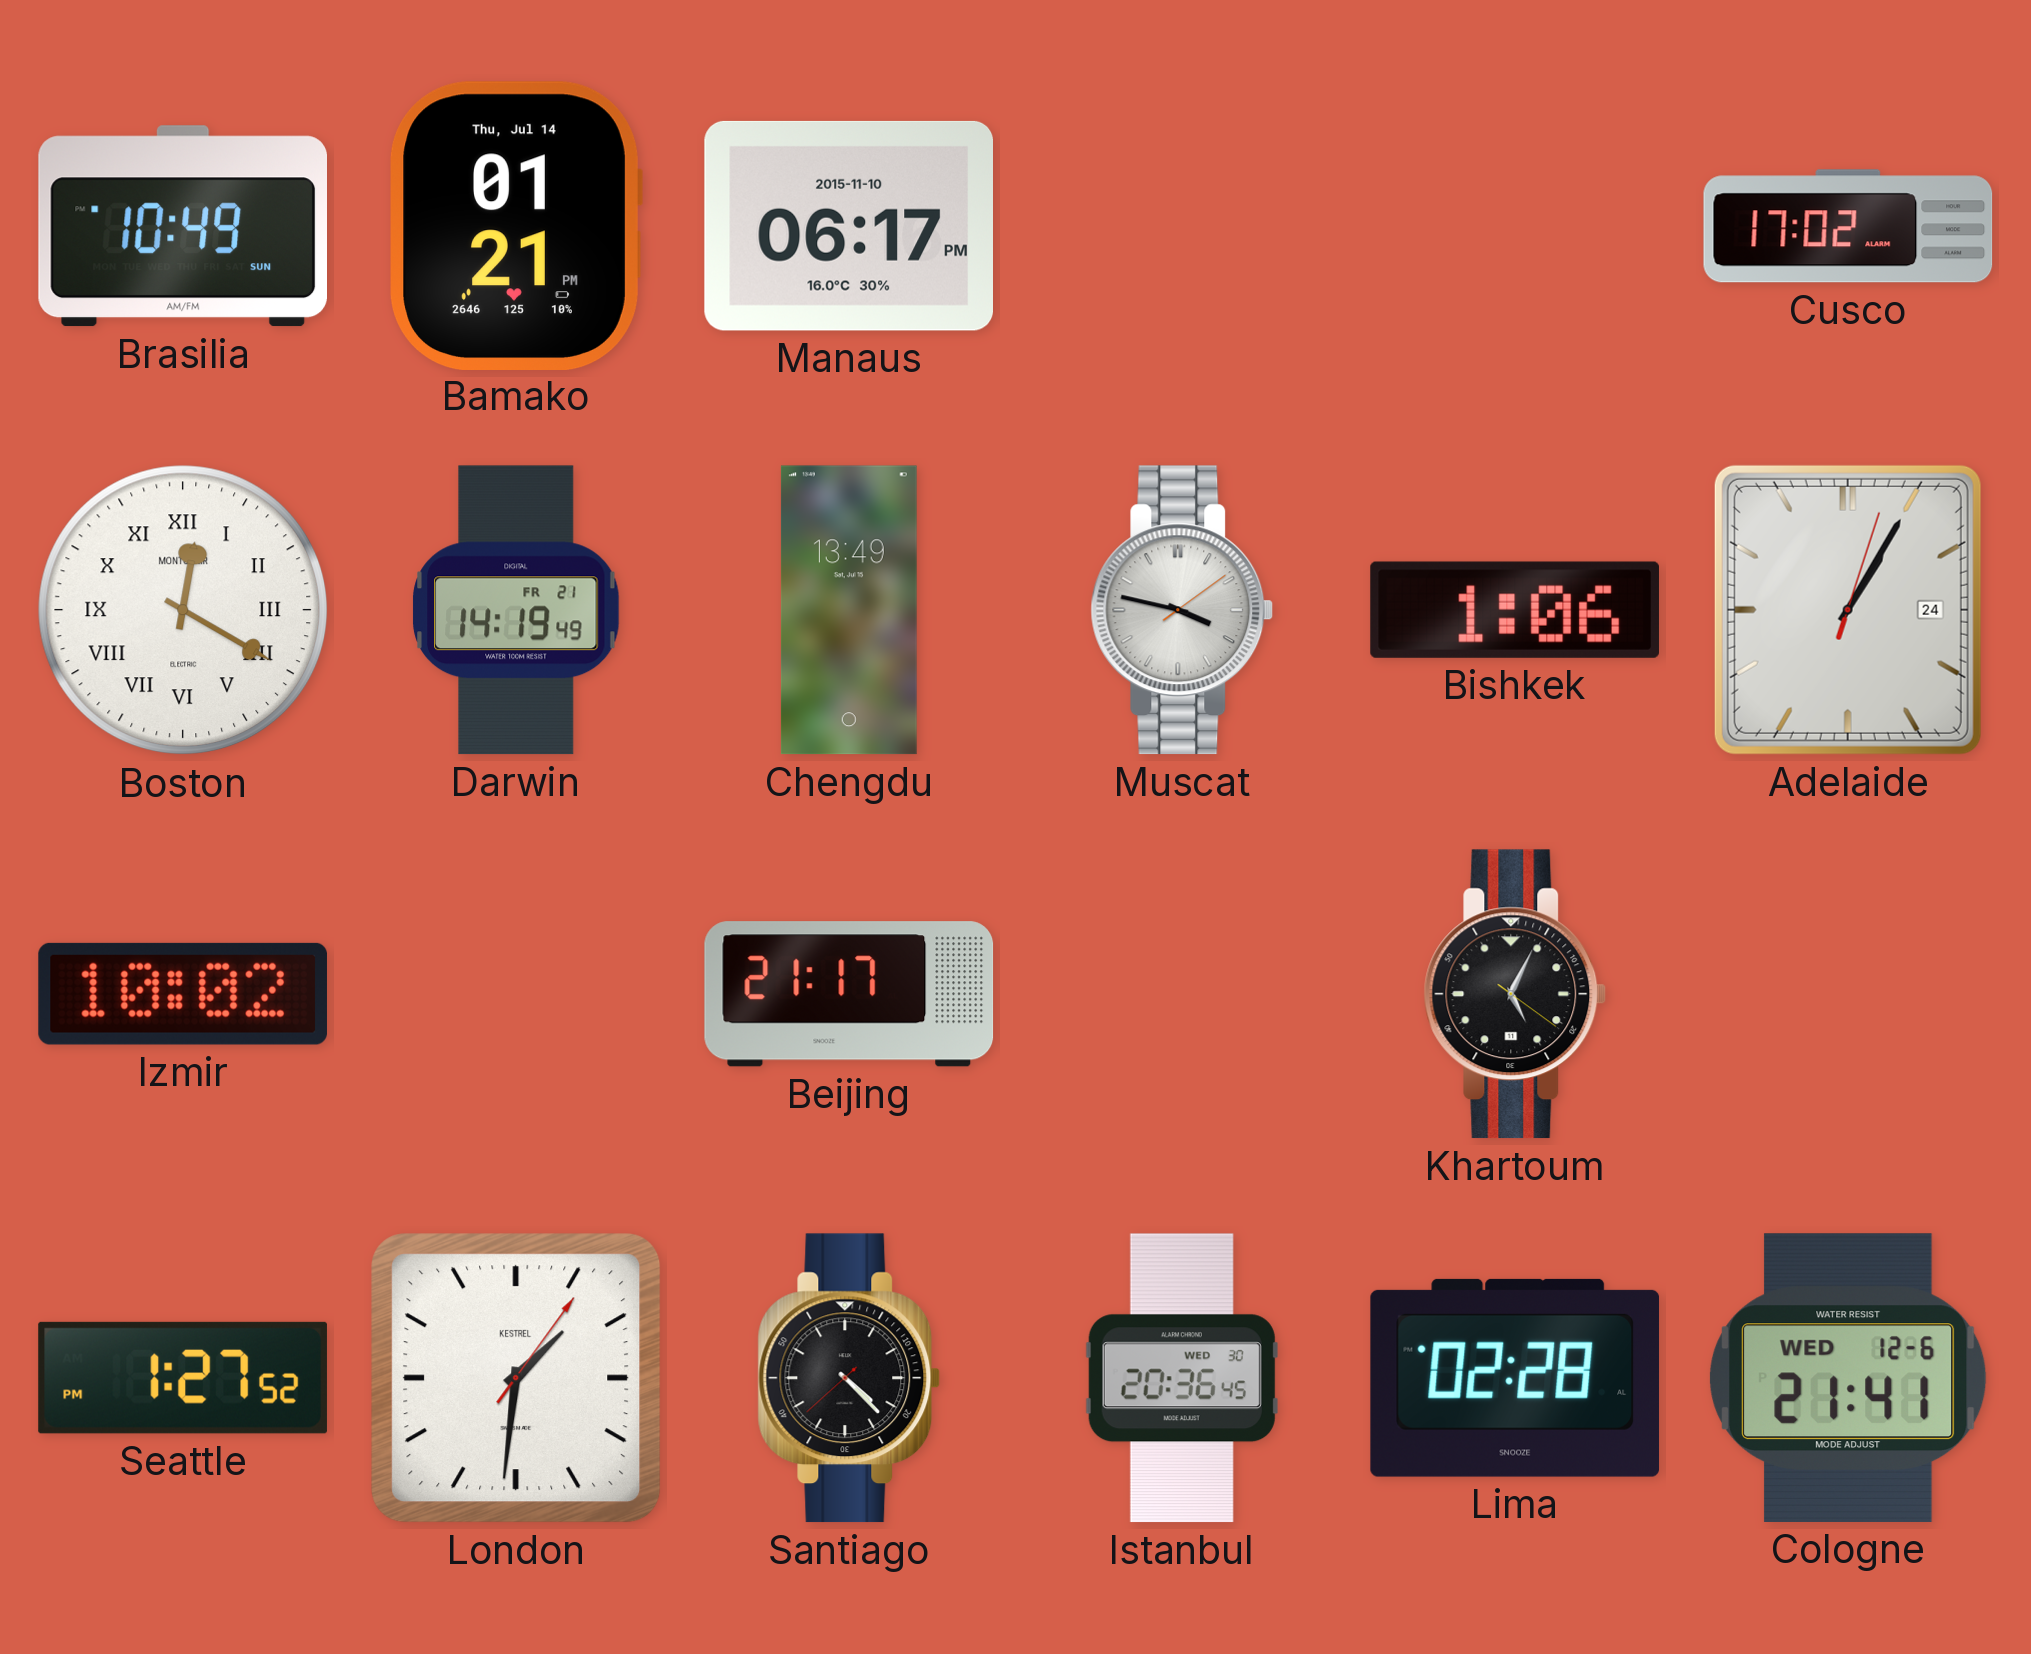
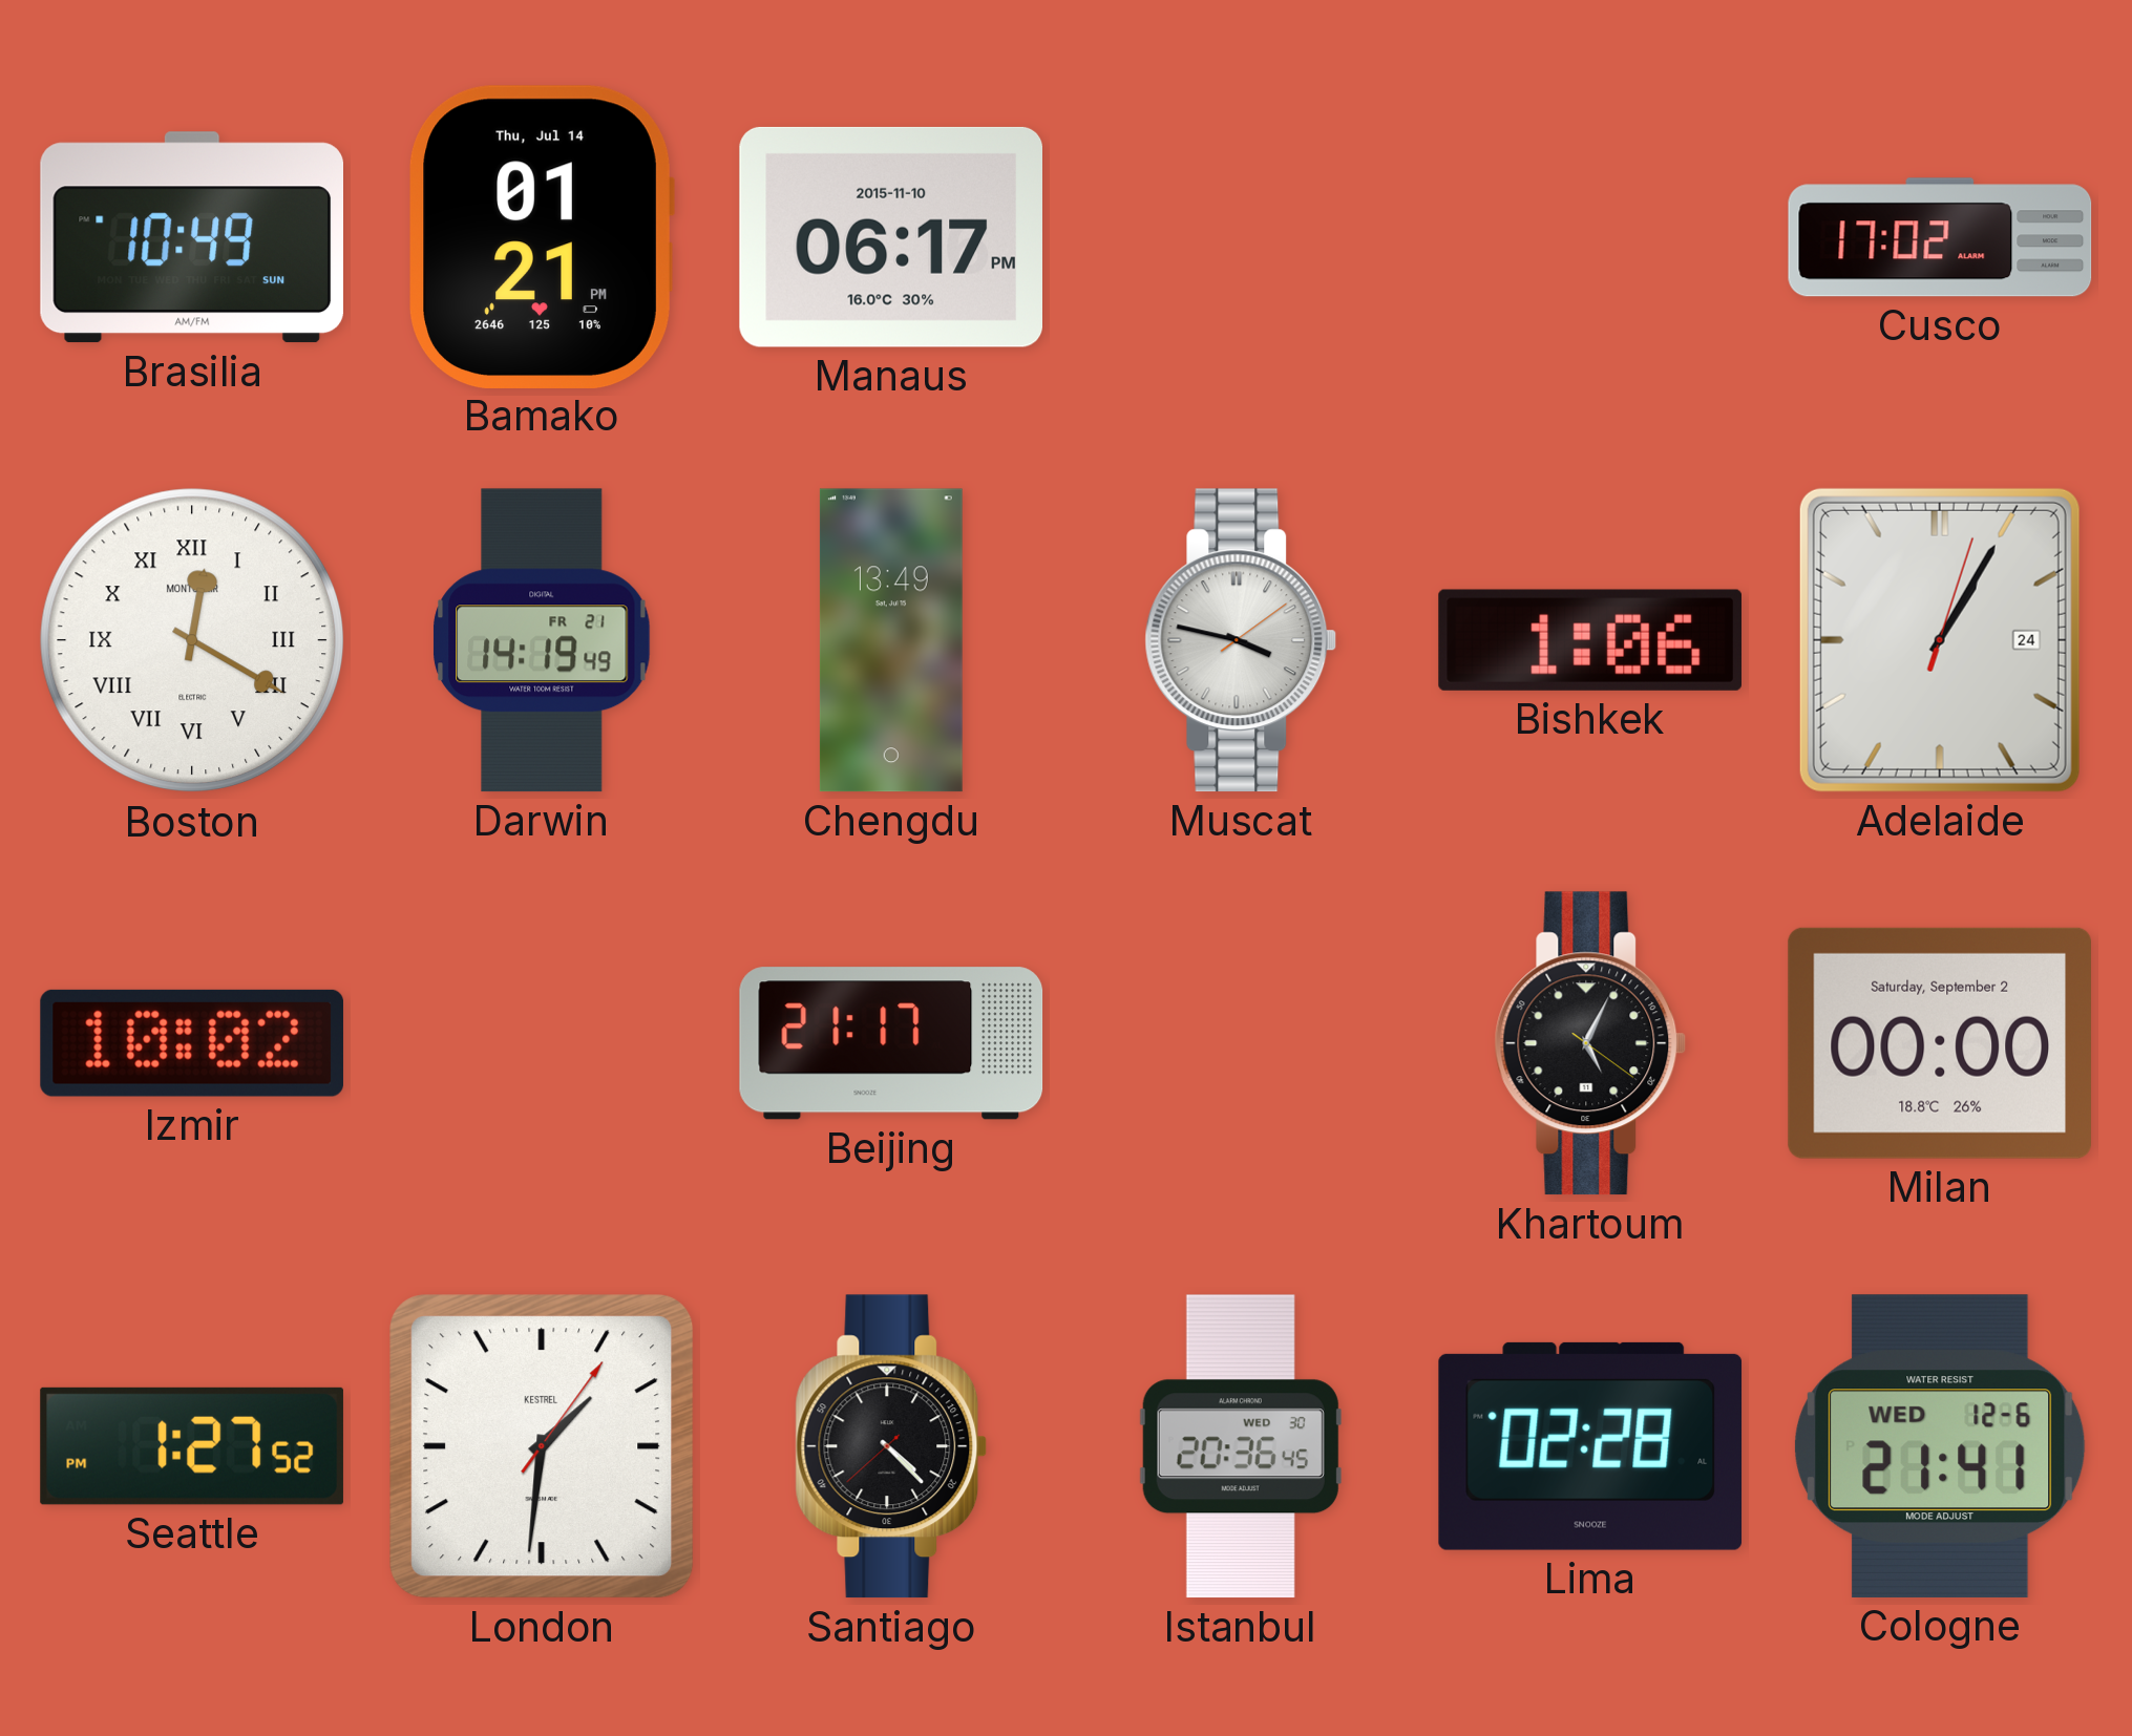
Milan: none -> 00:00
